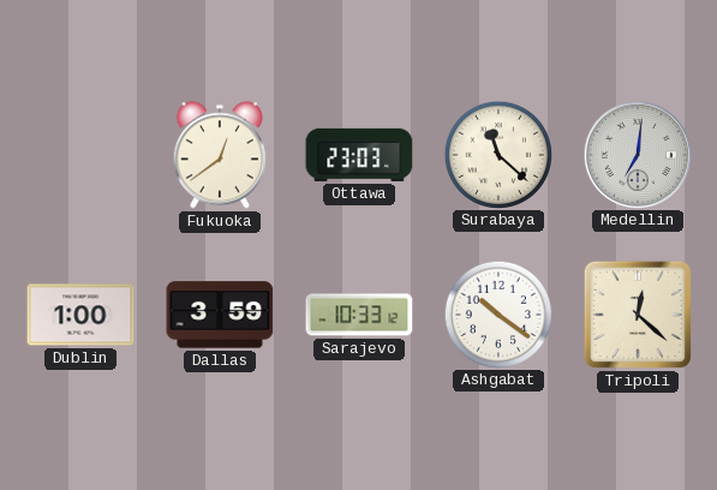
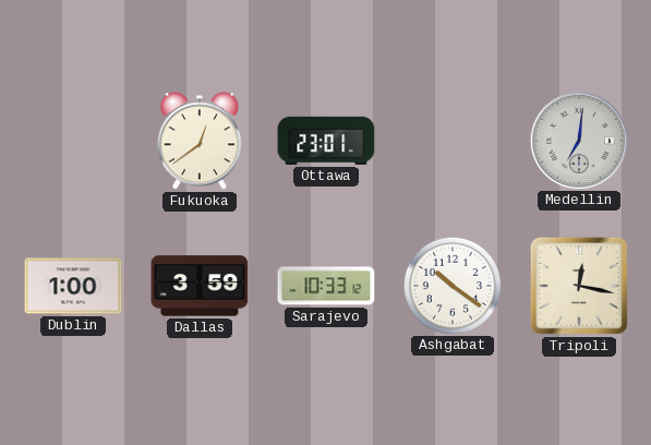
Ottawa: 23:03 -> 23:01
Surabaya: 11:22 -> none
Tripoli: 12:22 -> 12:17
